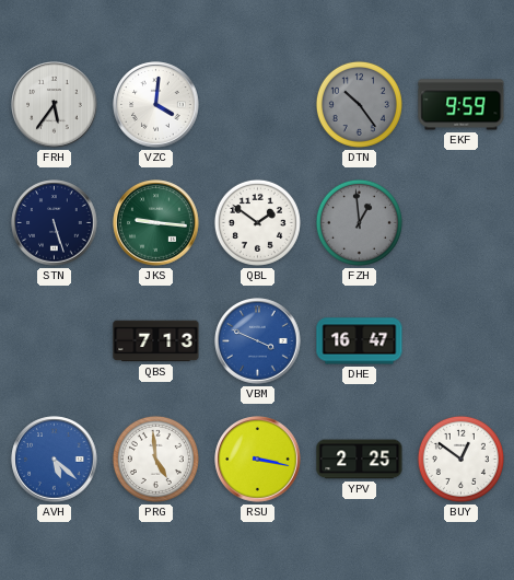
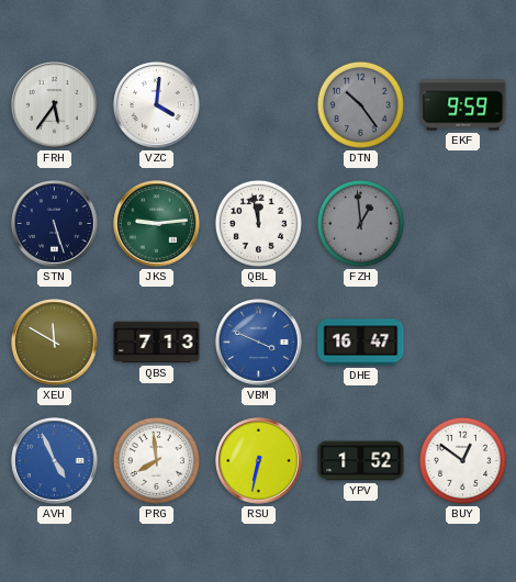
JKS: 9:16 -> 9:14
QBL: 1:51 -> 11:58
XEU: none -> 11:50
AVH: 5:22 -> 4:56
PRG: 4:59 -> 7:59
RSU: 3:17 -> 6:32
YPV: 2:25 -> 1:52
